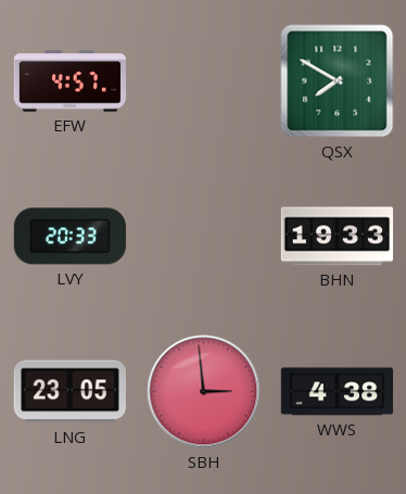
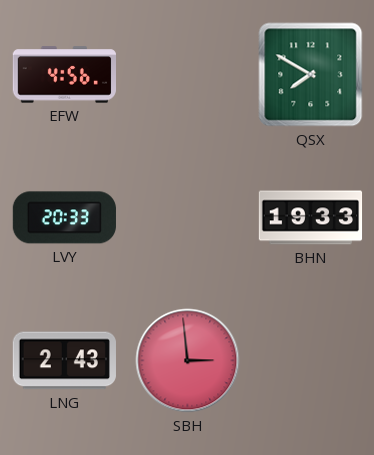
EFW: 4:57 -> 4:56
LNG: 23:05 -> 2:43
WWS: 4:38 -> none
